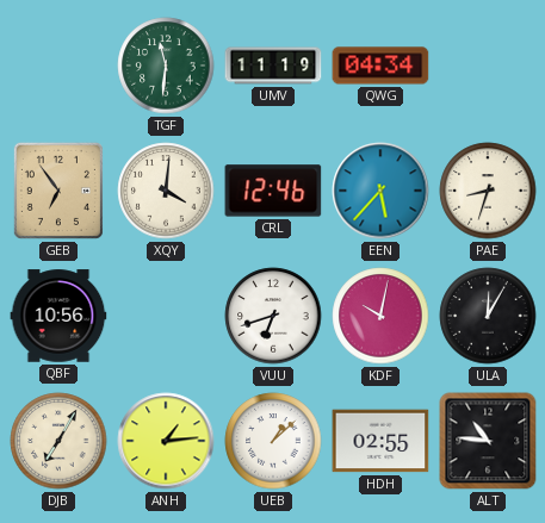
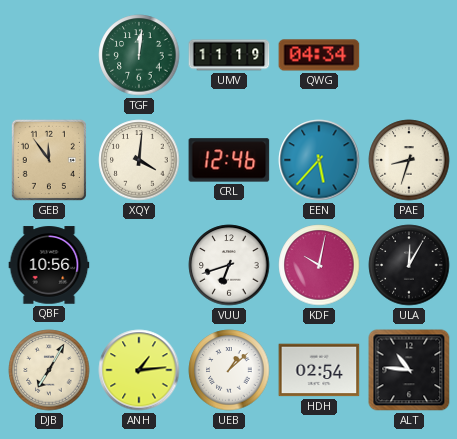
TGF: 11:31 -> 12:01
GEB: 6:54 -> 11:54
HDH: 02:55 -> 02:54
